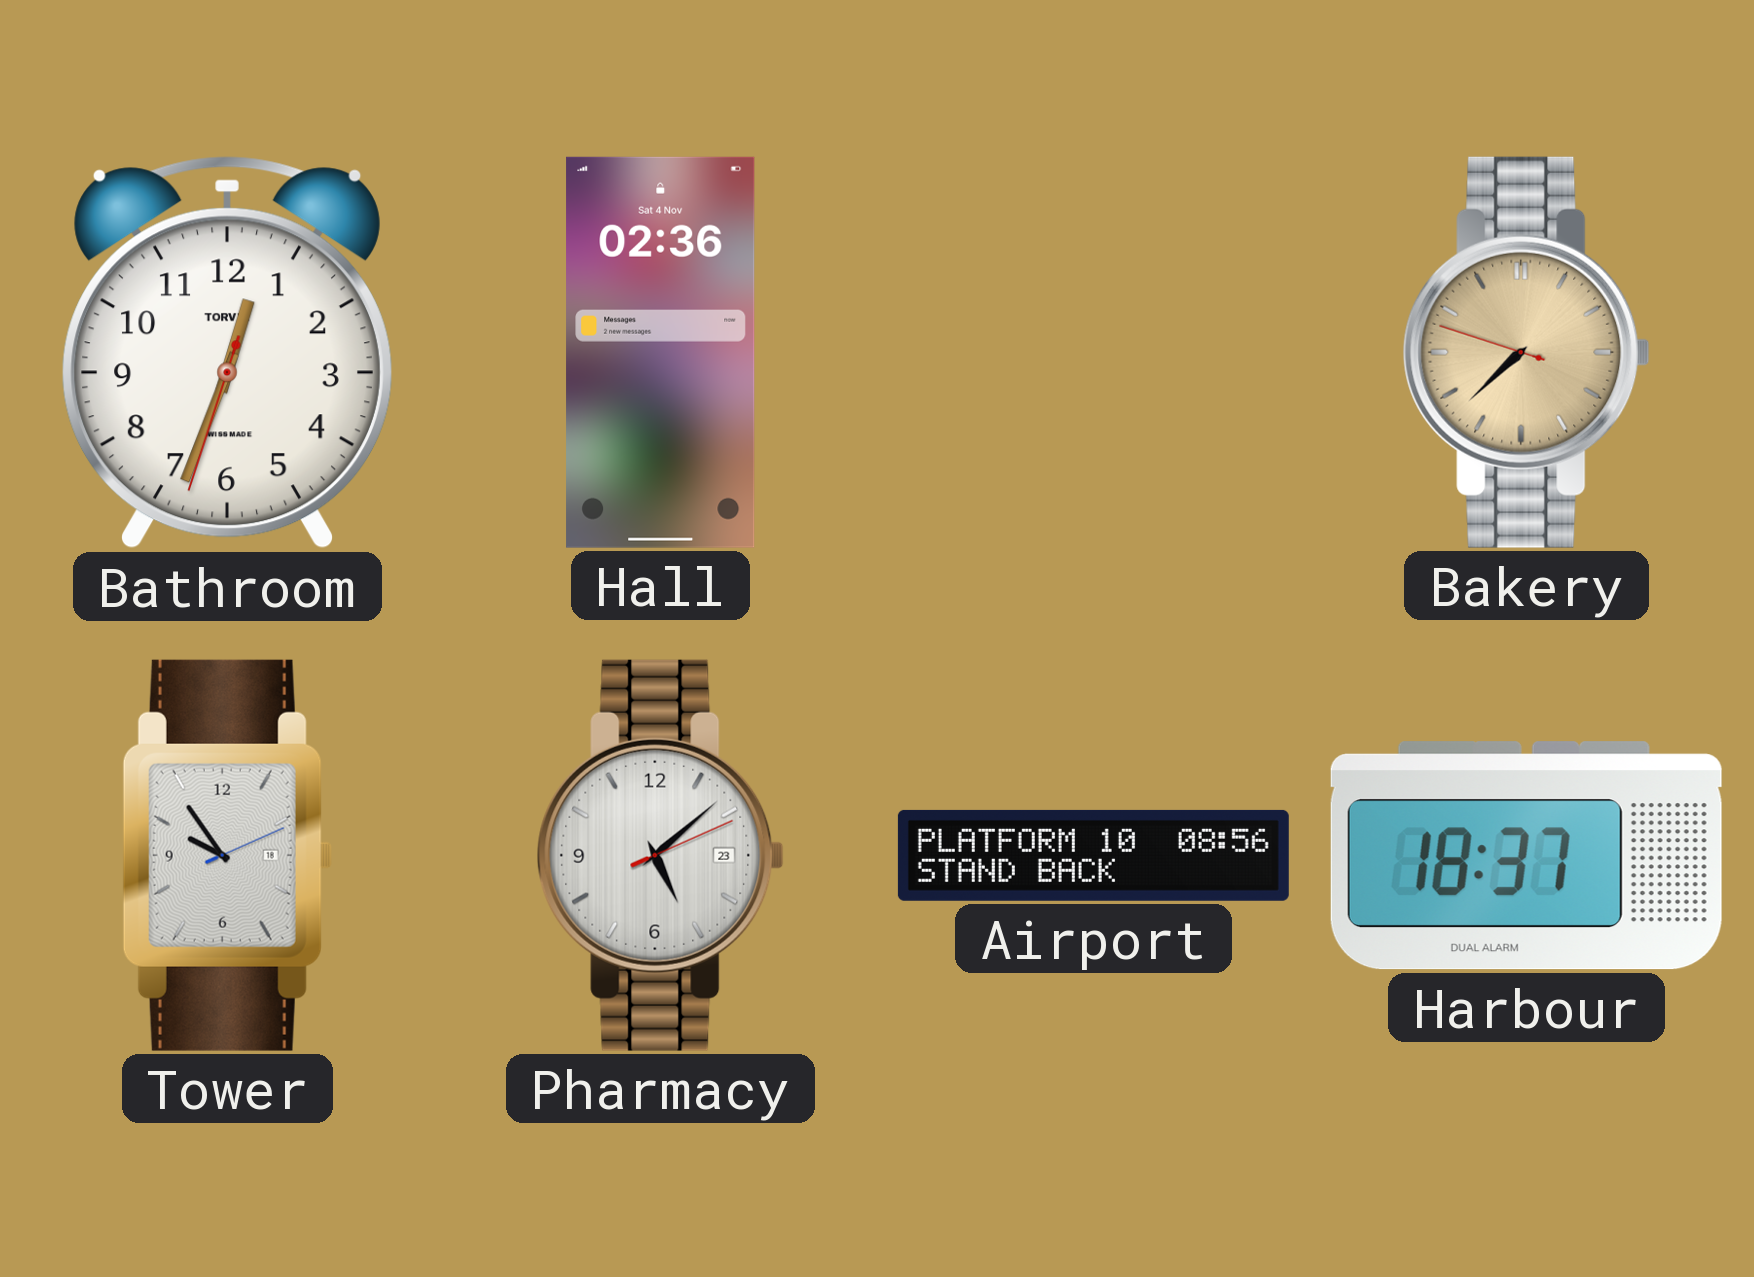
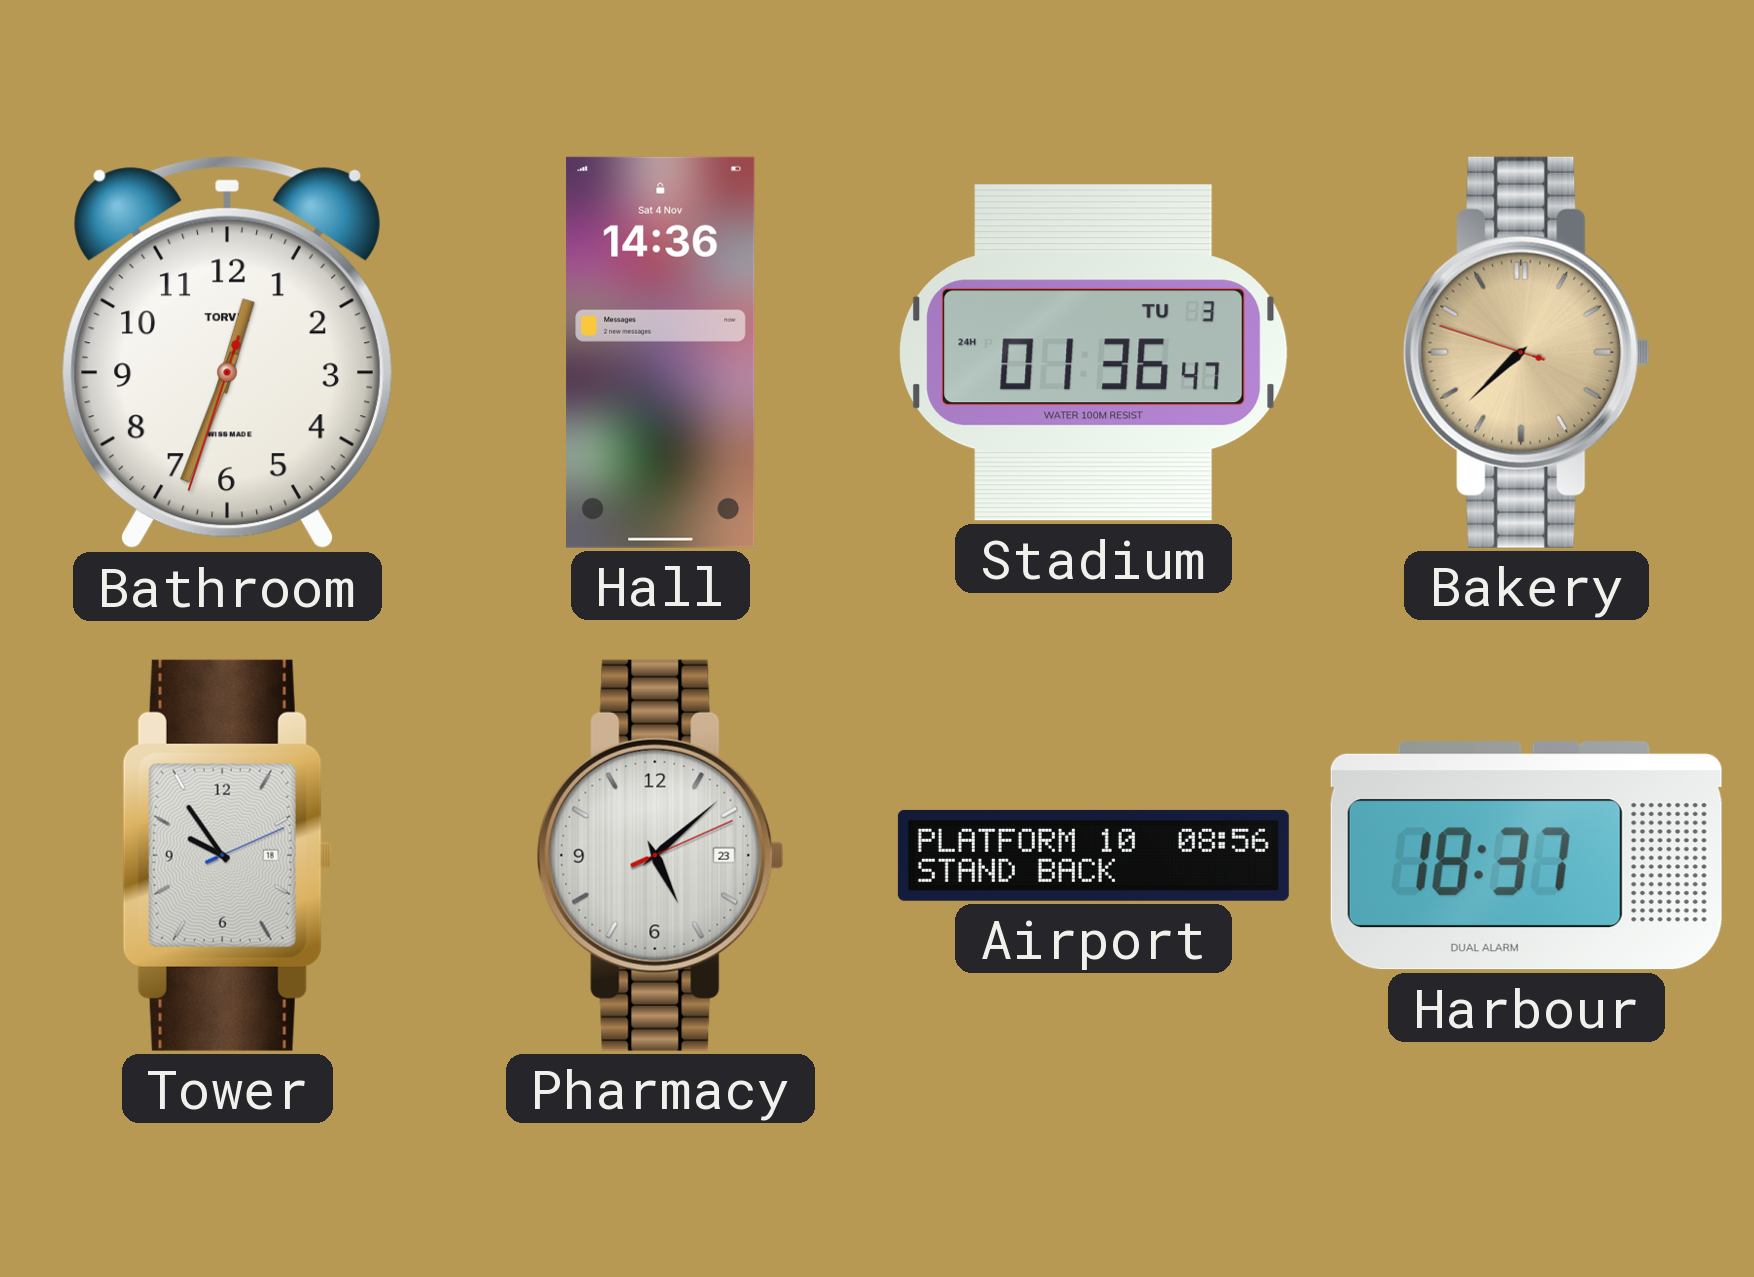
Hall: 02:36 -> 14:36
Stadium: none -> 01:36
